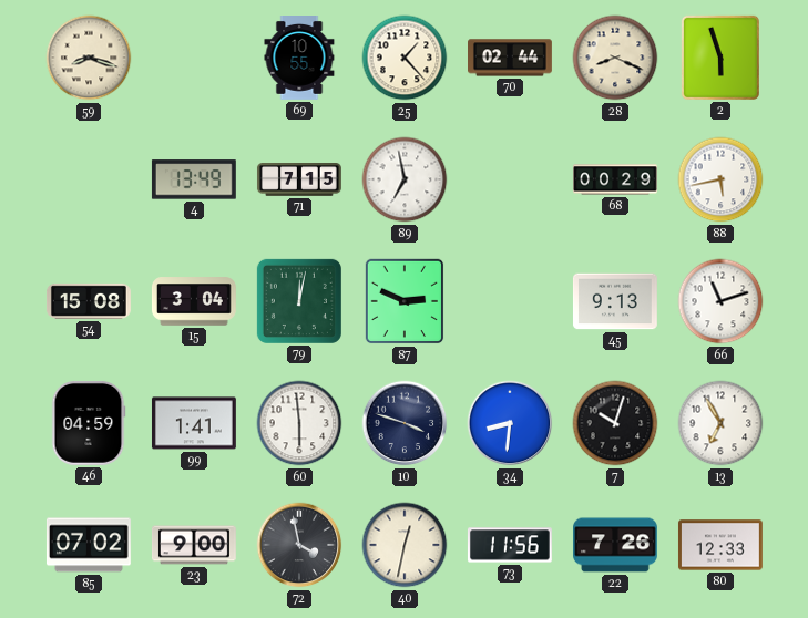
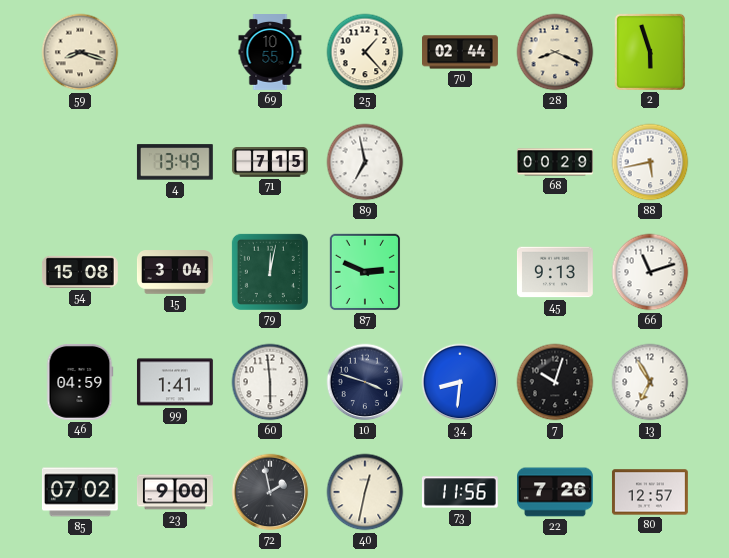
72: 3:58 -> 1:58
80: 12:33 -> 12:57
